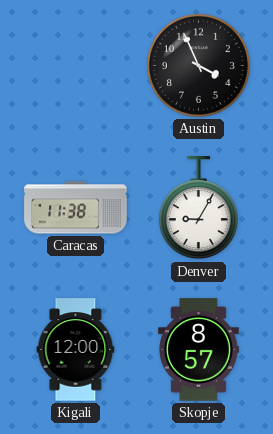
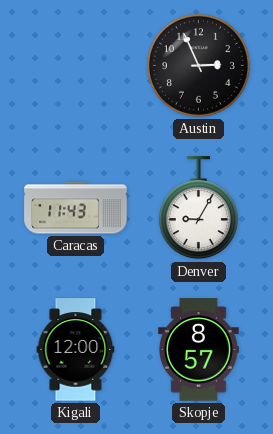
Austin: 3:56 -> 2:56
Caracas: 11:38 -> 11:43
